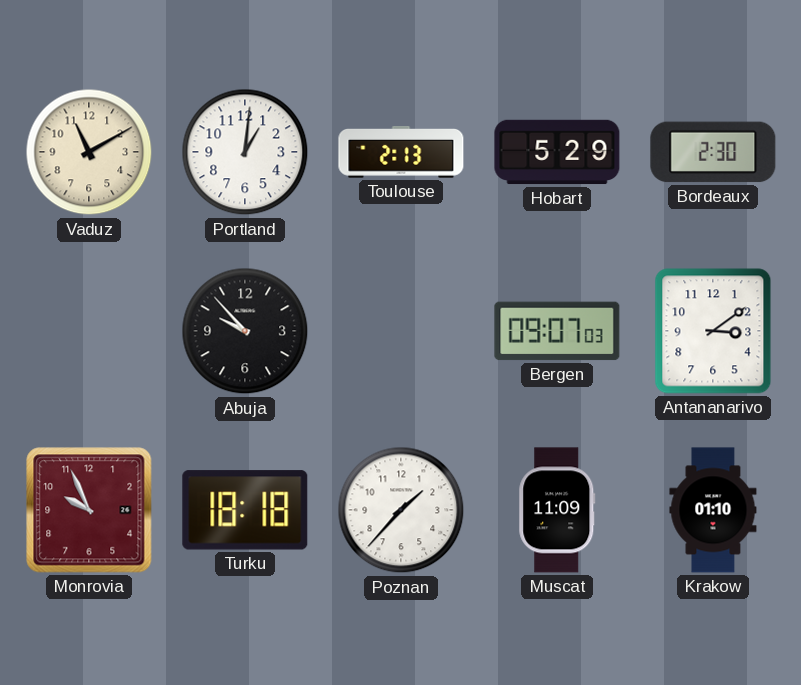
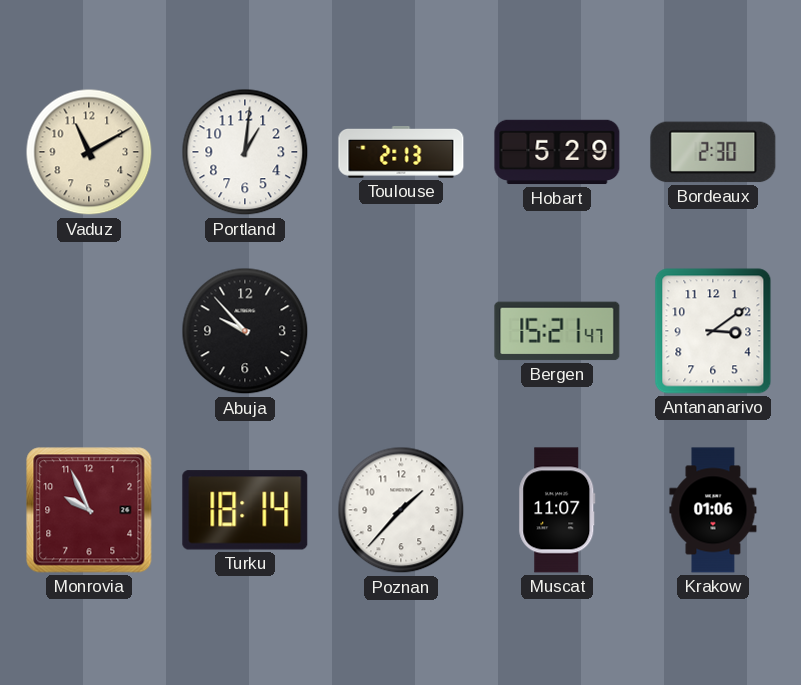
Bergen: 09:07 -> 15:21
Turku: 18:18 -> 18:14
Muscat: 11:09 -> 11:07
Krakow: 01:10 -> 01:06
